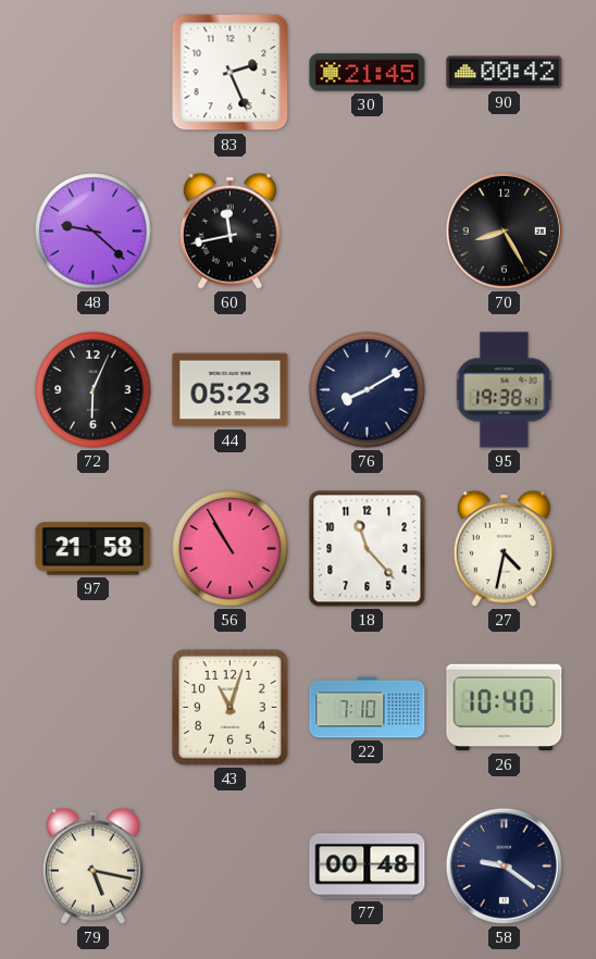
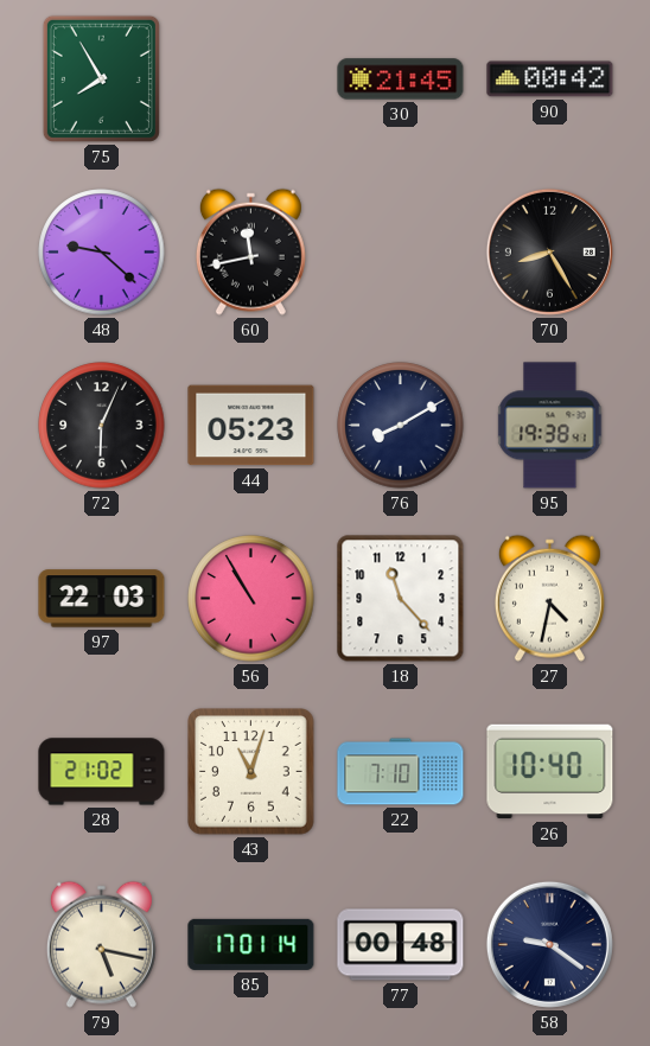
75: none -> 7:55
83: 2:26 -> none
97: 21:58 -> 22:03
28: none -> 21:02
85: none -> 17:01
